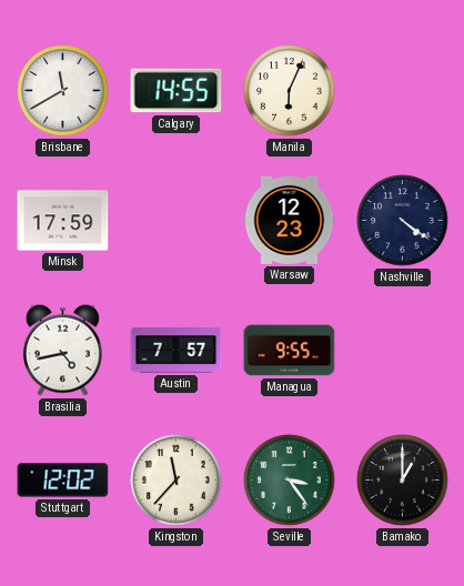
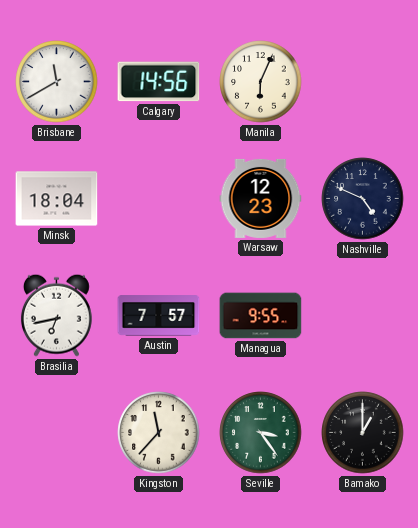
Calgary: 14:55 -> 14:56
Minsk: 17:59 -> 18:04
Nashville: 4:21 -> 4:49
Brasilia: 4:43 -> 6:43
Stuttgart: 12:02 -> none
